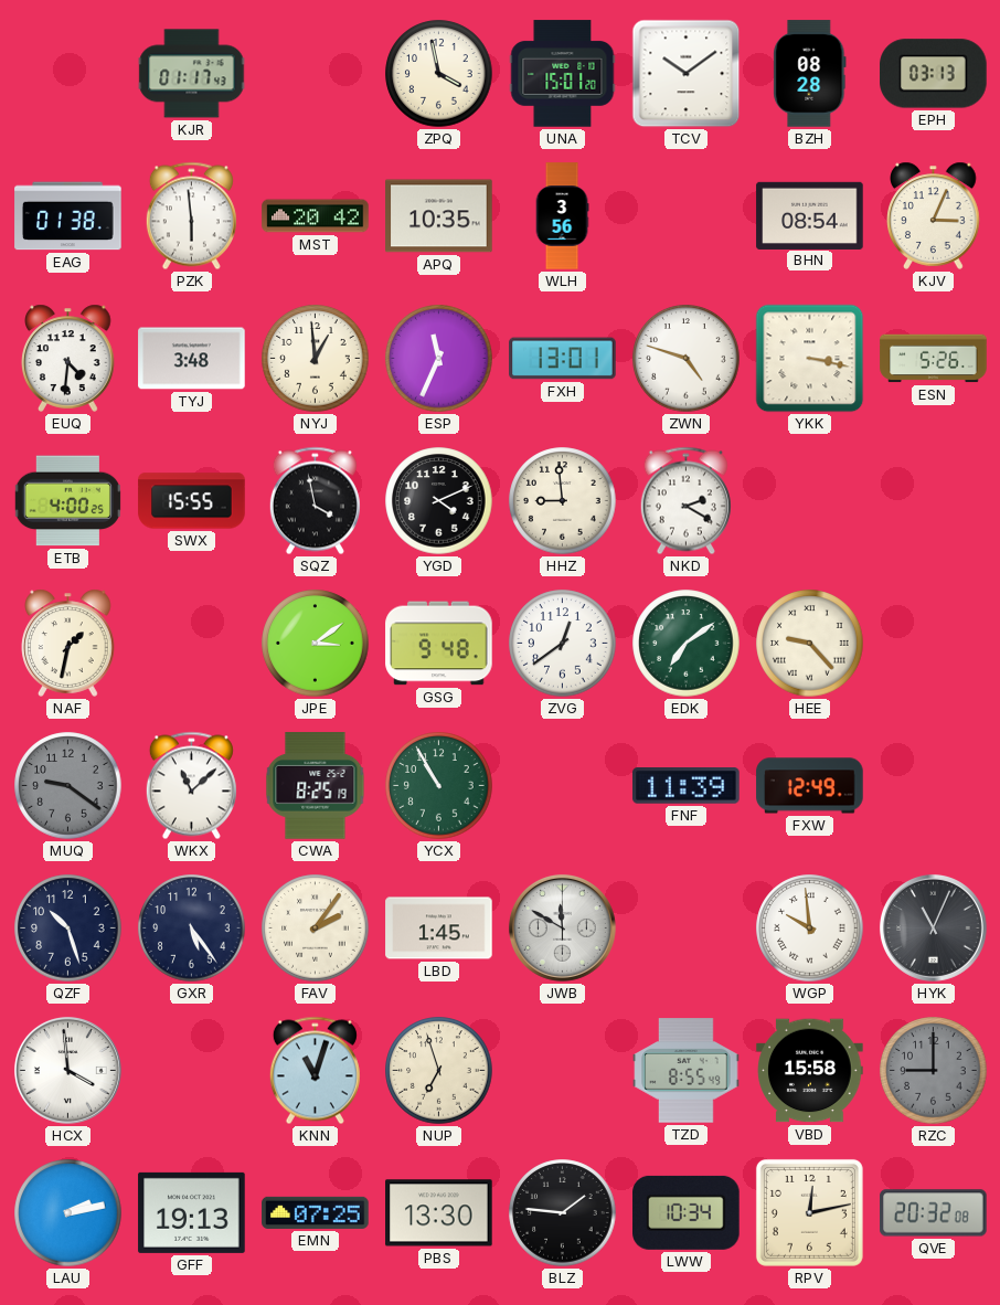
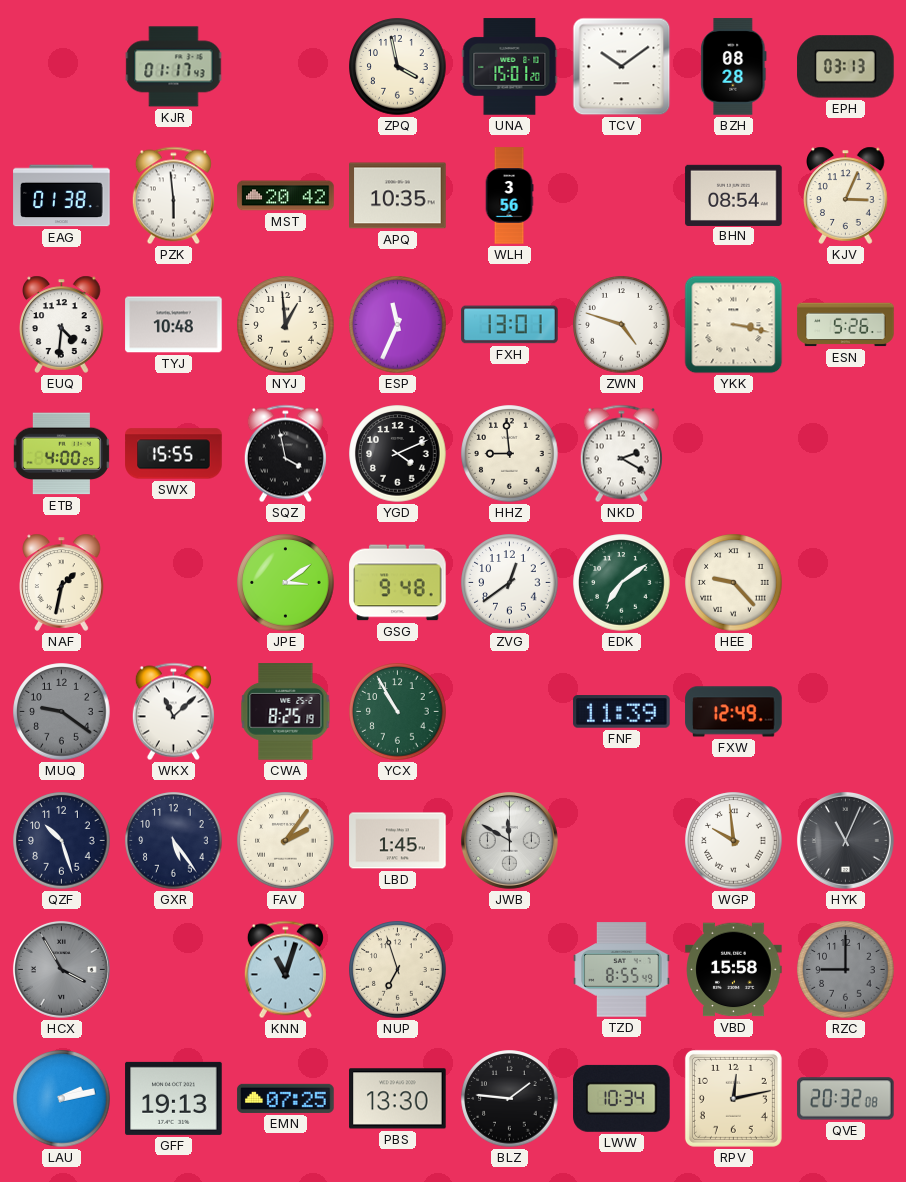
TYJ: 3:48 -> 10:48
HCX: 3:59 -> 3:55
HCX dial: white -> grey
